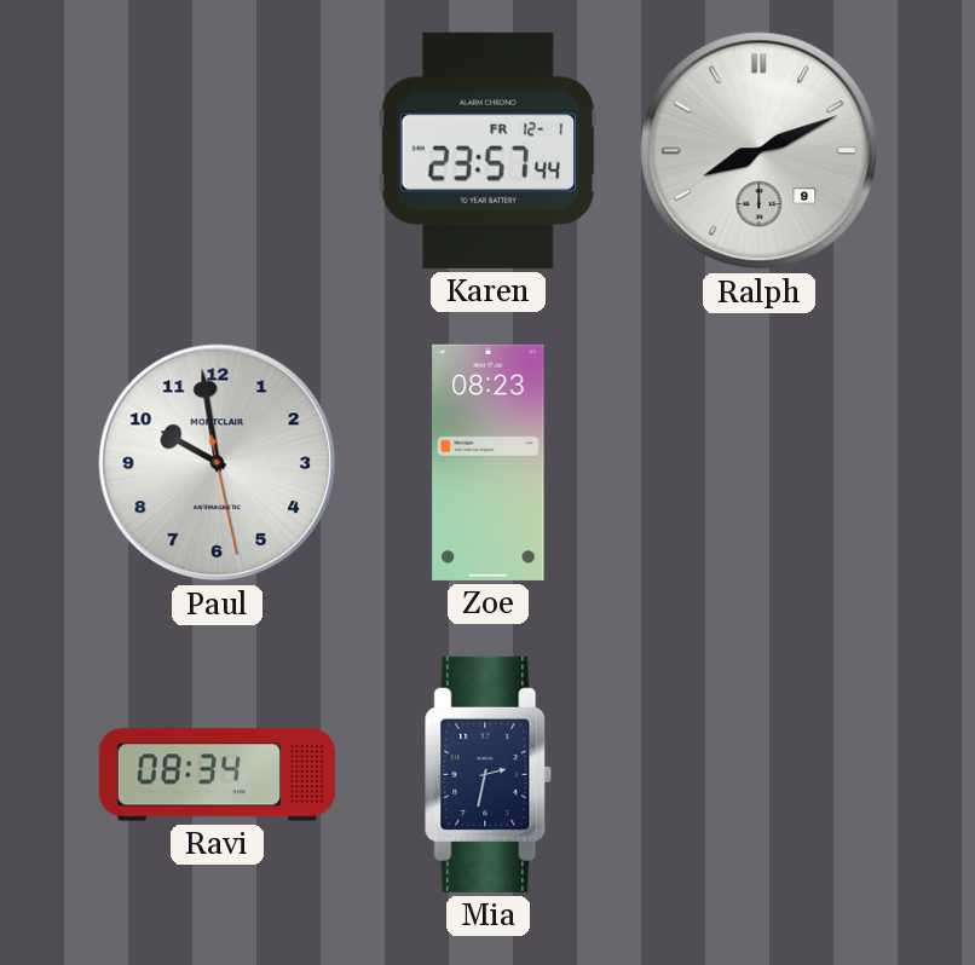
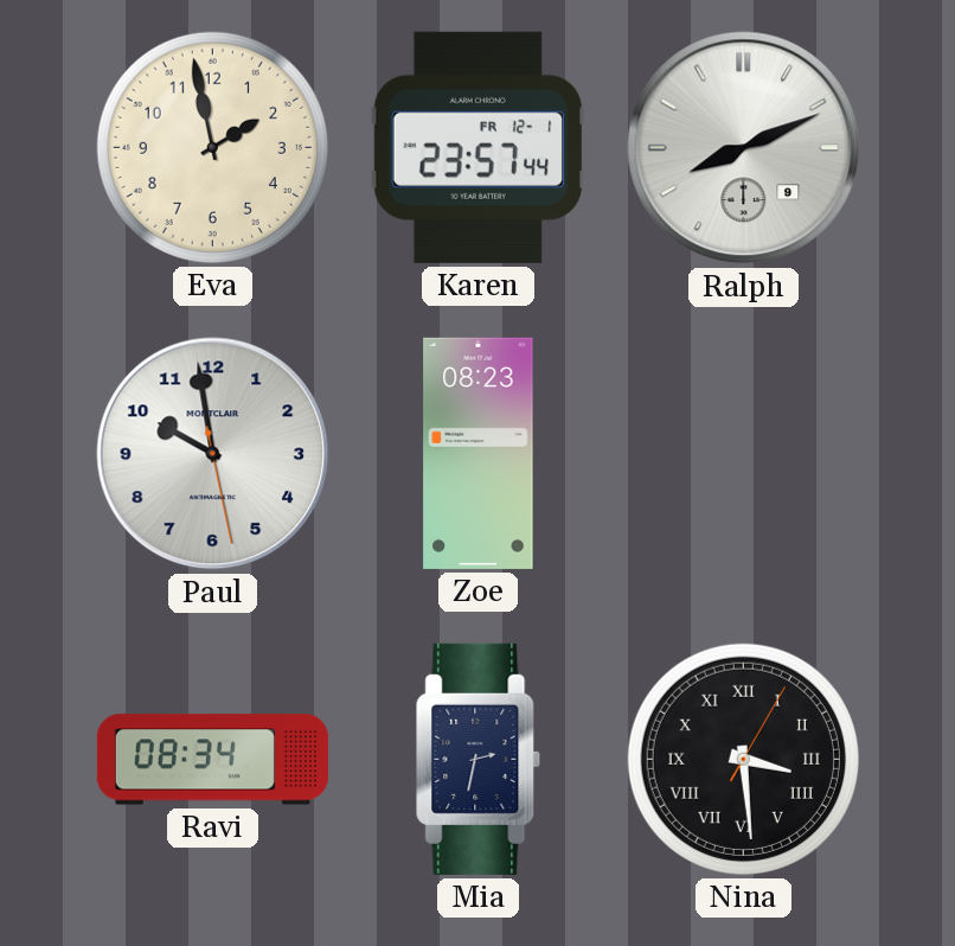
Eva: none -> 1:58
Nina: none -> 3:29
